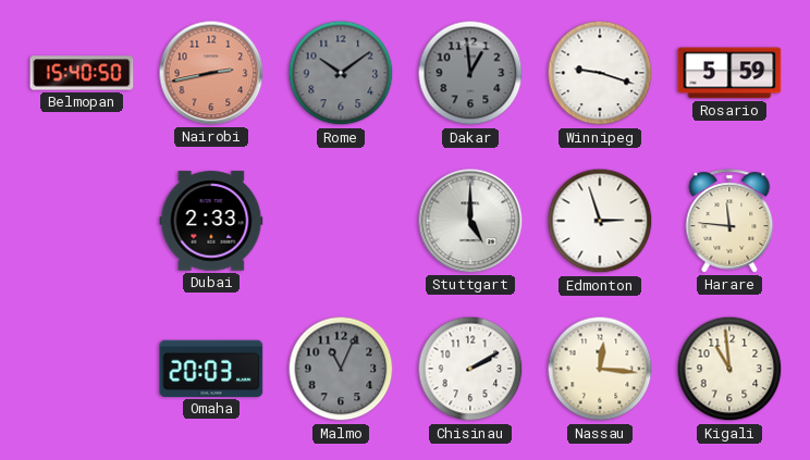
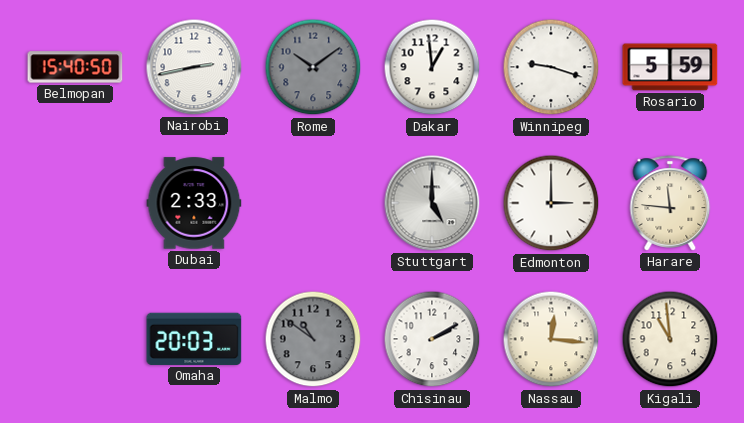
Nairobi dial: salmon -> white
Dakar dial: grey -> white
Edmonton: 2:57 -> 3:00
Malmo: 11:04 -> 10:51
